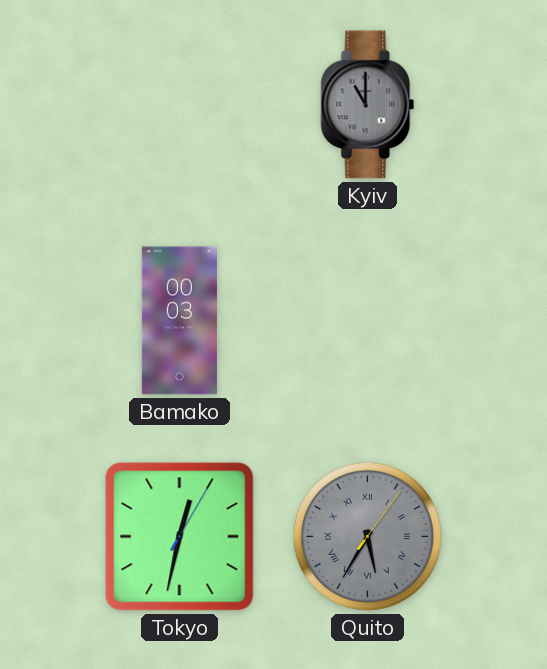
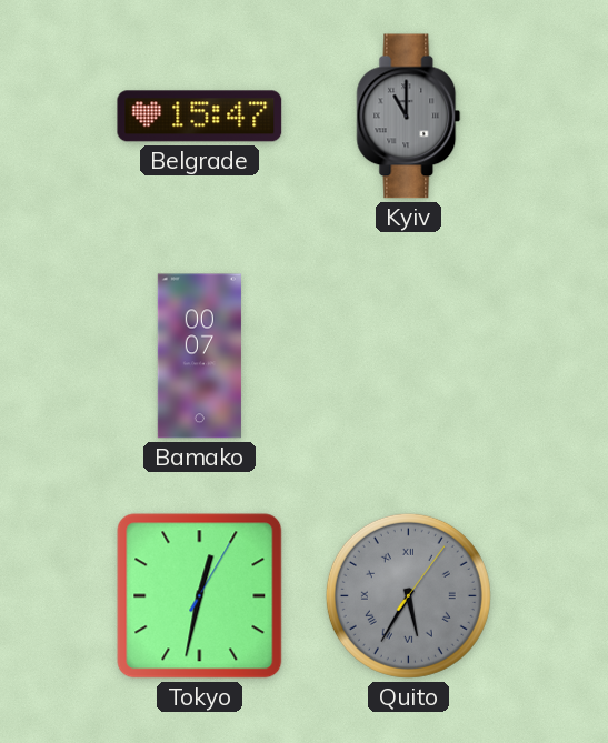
Belgrade: none -> 15:47
Bamako: 00:03 -> 00:07
